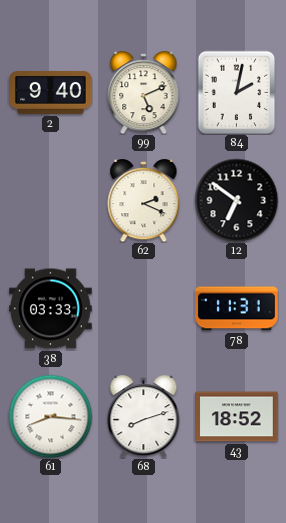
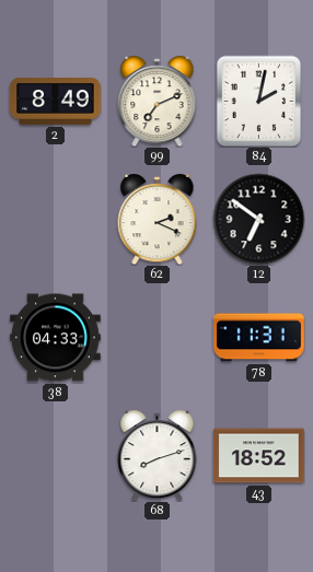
2: 9:40 -> 8:49
99: 5:11 -> 7:11
38: 03:33 -> 04:33
61: 8:16 -> none
